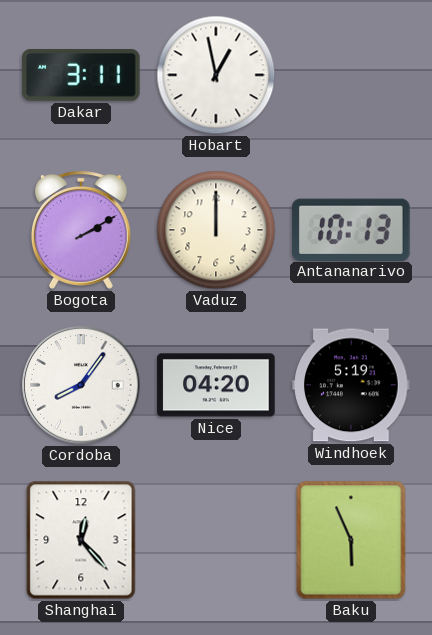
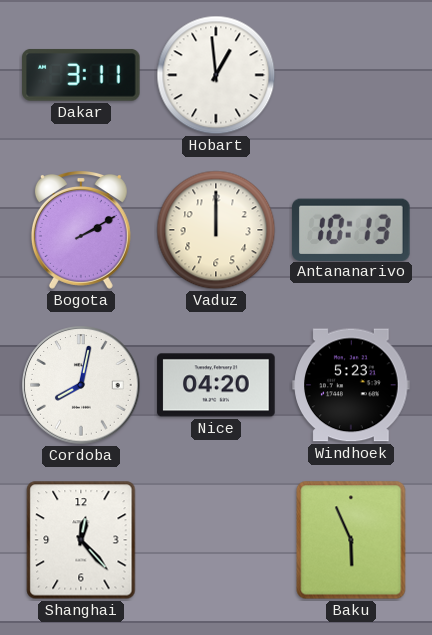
Hobart: 12:58 -> 12:59
Cordoba: 8:06 -> 8:02
Windhoek: 5:19 -> 5:23
